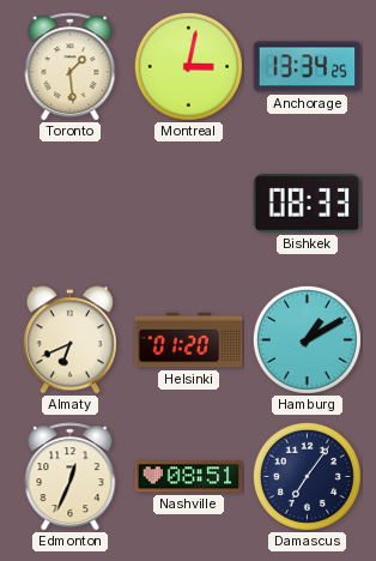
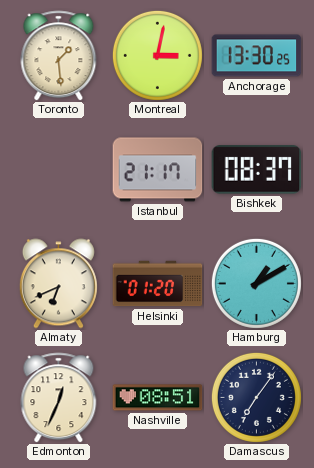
Anchorage: 13:34 -> 13:30
Istanbul: none -> 21:17
Bishkek: 08:33 -> 08:37
